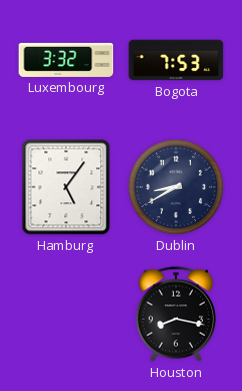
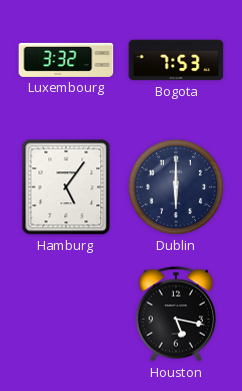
Dublin: 8:40 -> 6:00
Houston: 8:17 -> 5:17
